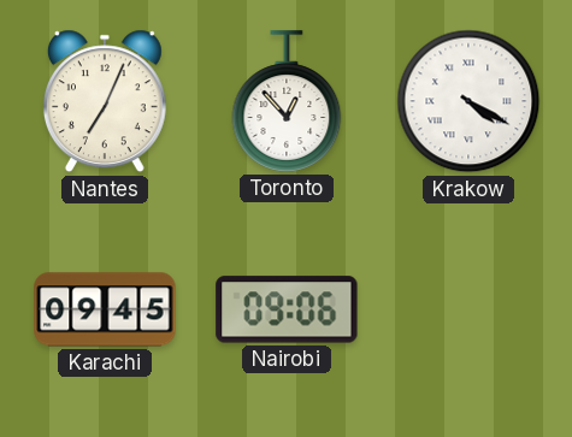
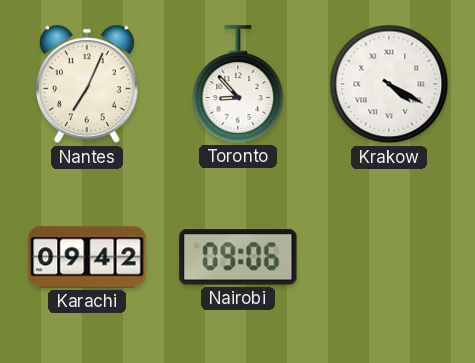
Toronto: 12:53 -> 8:53
Karachi: 09:45 -> 09:42
